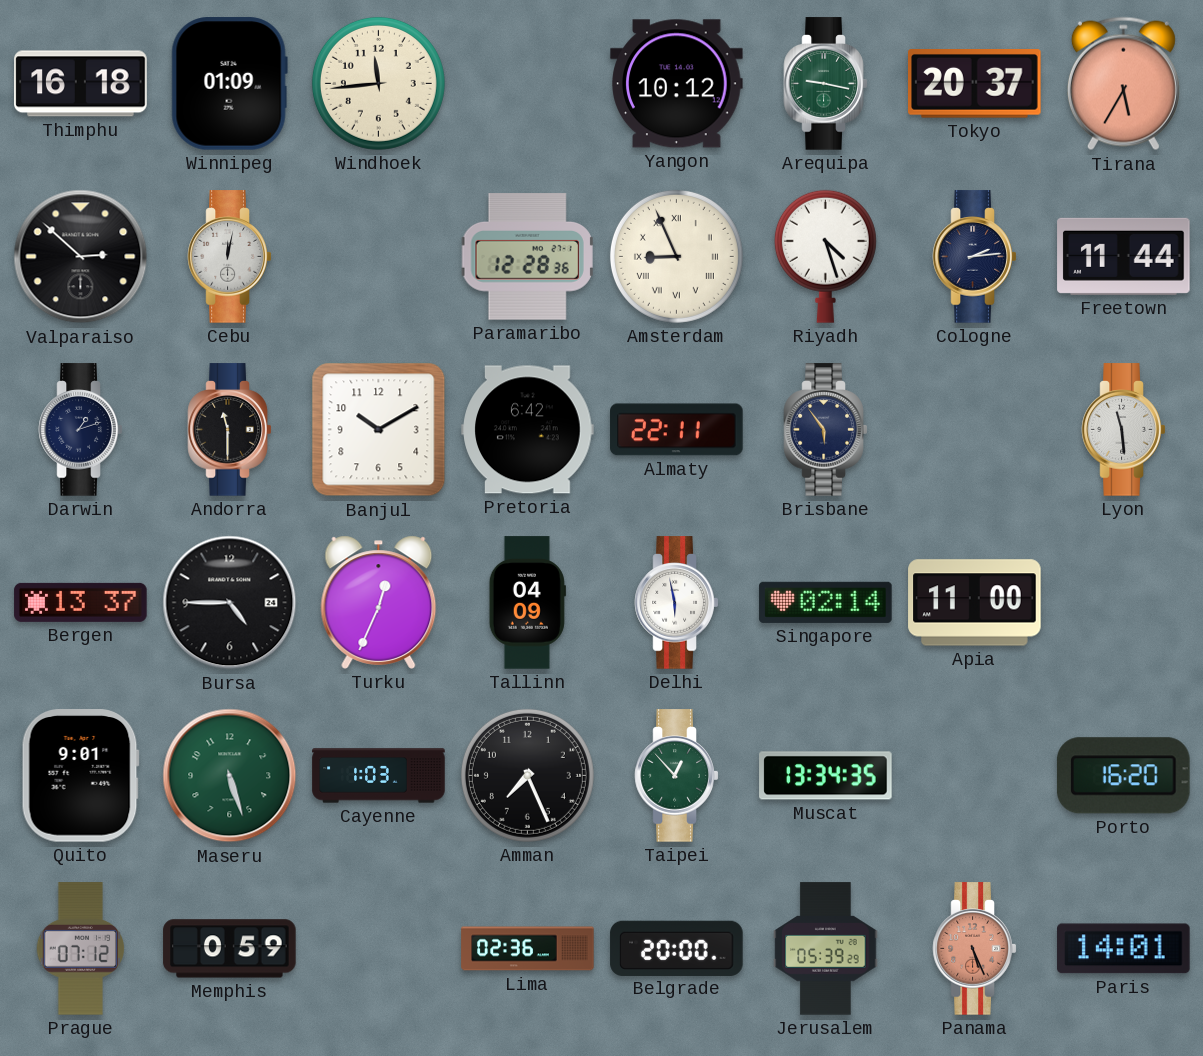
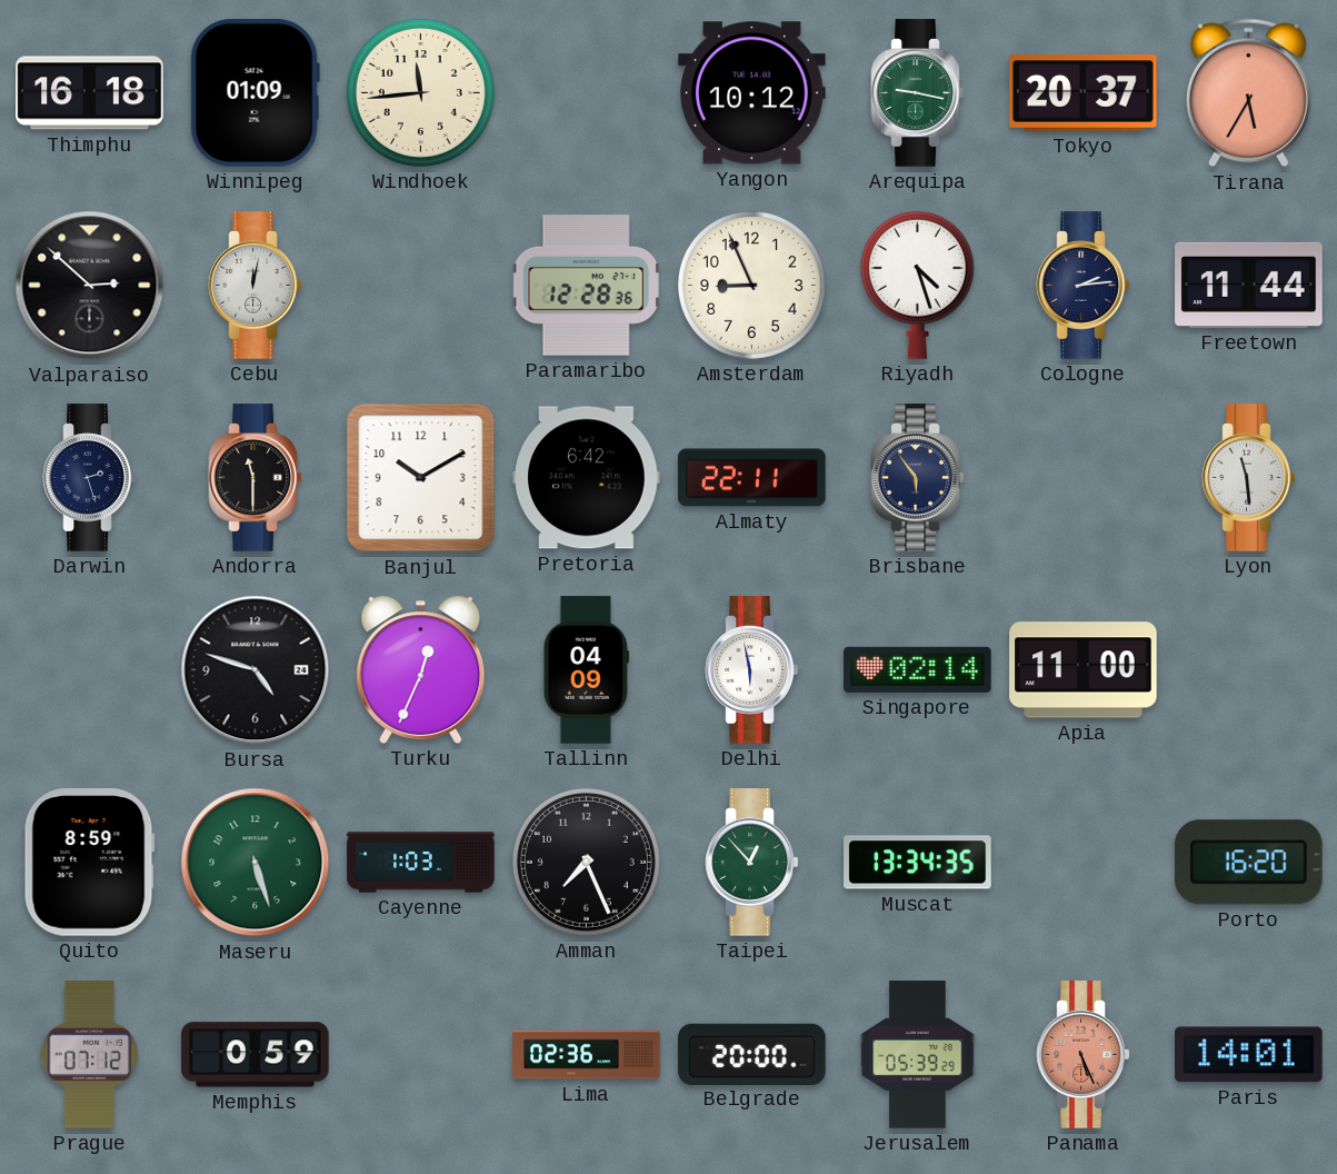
Amsterdam numerals: Roman -> Arabic
Darwin: 1:12 -> 2:27
Bergen: 13:37 -> none
Bursa: 4:45 -> 4:48
Quito: 9:01 -> 8:59
